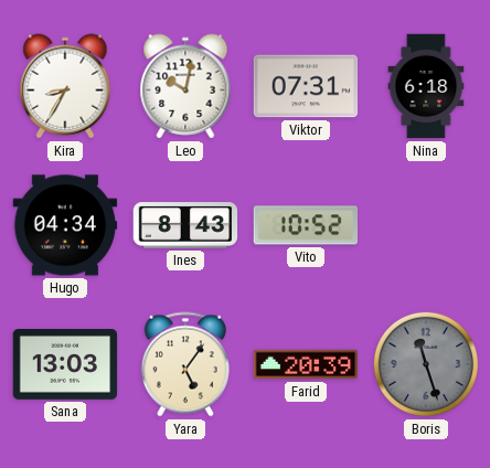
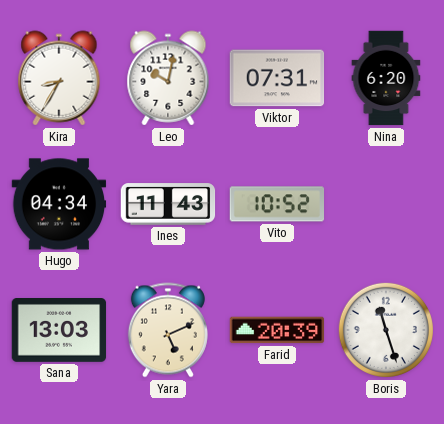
Nina: 6:18 -> 6:20
Ines: 8:43 -> 11:43
Yara: 5:06 -> 5:11
Boris dial: grey -> white
